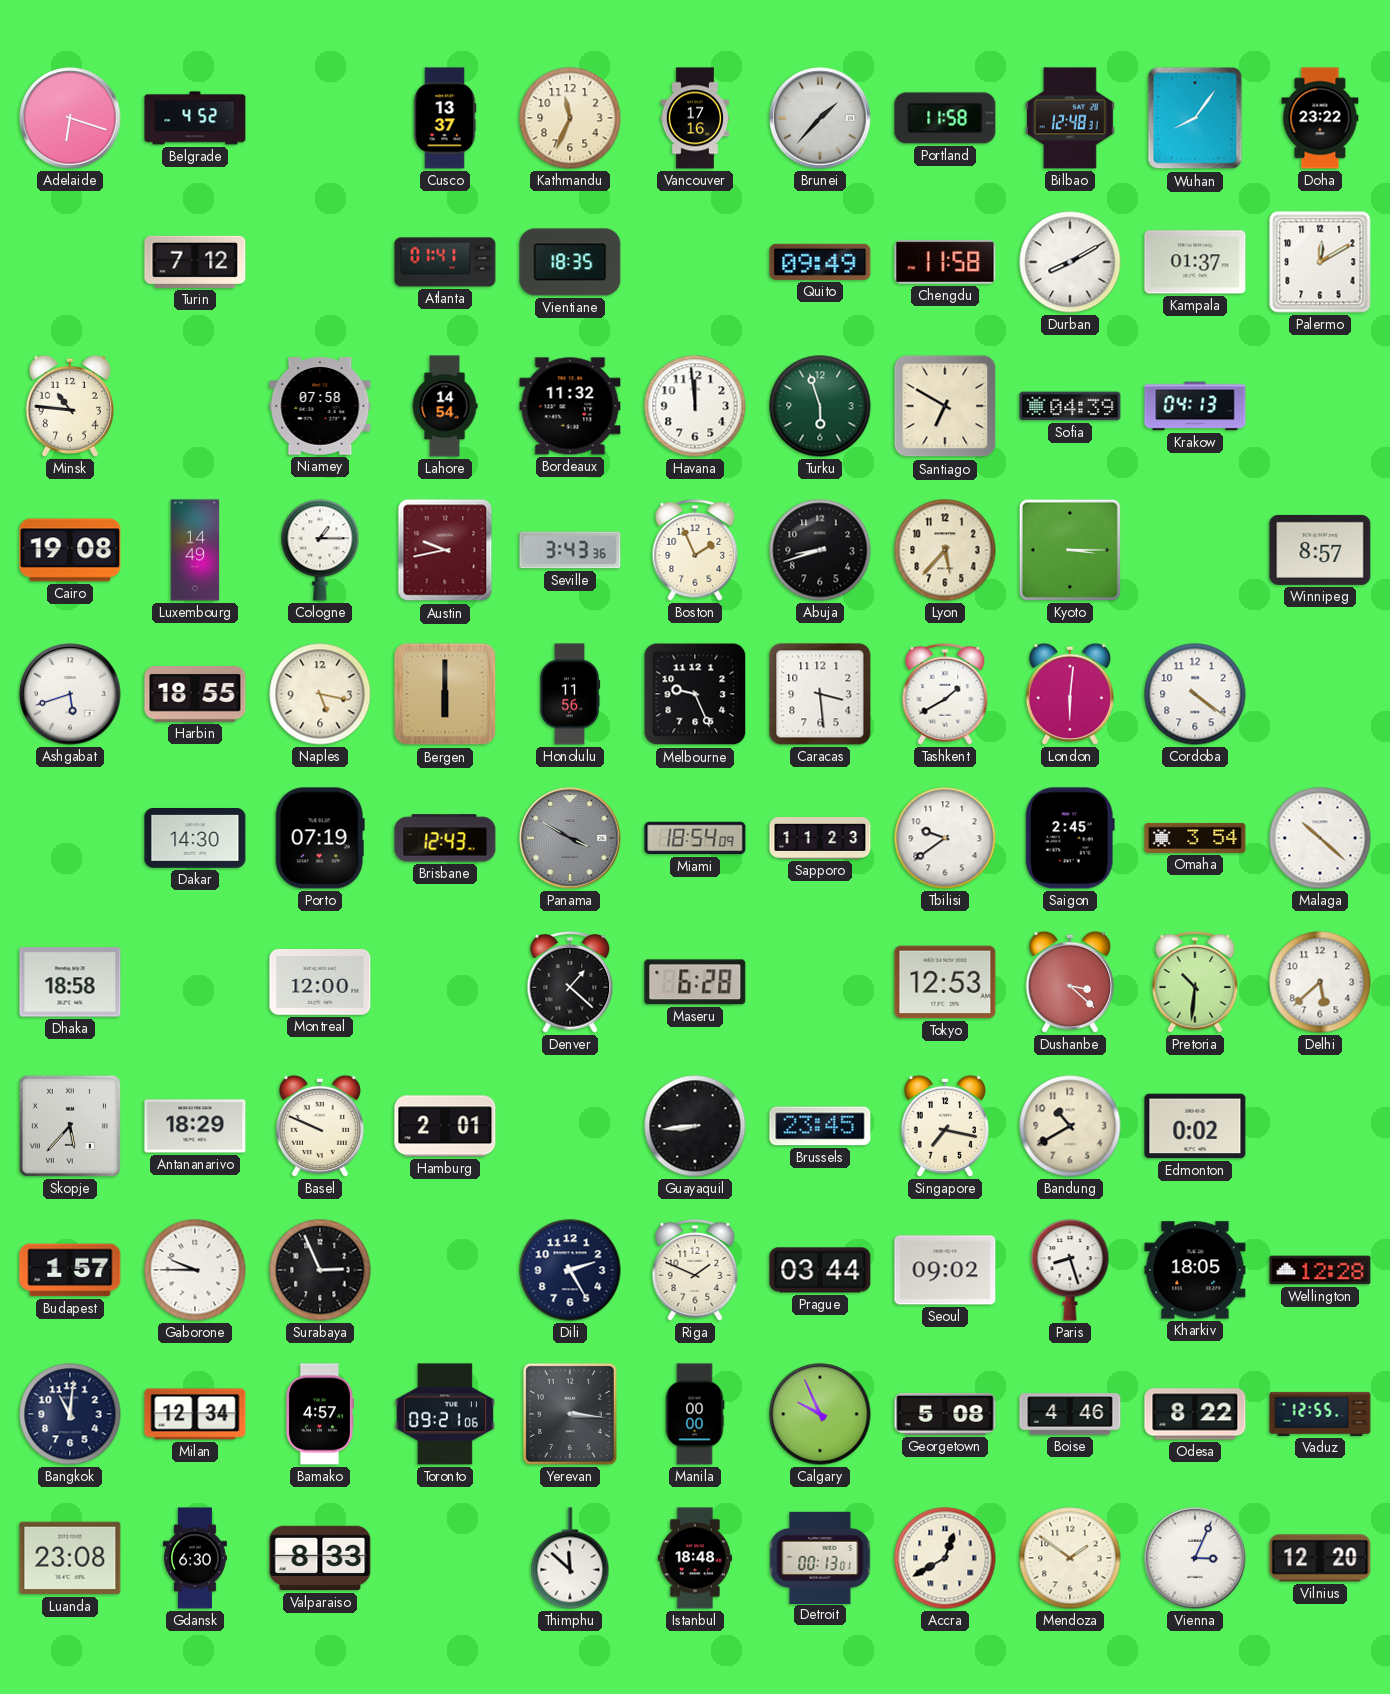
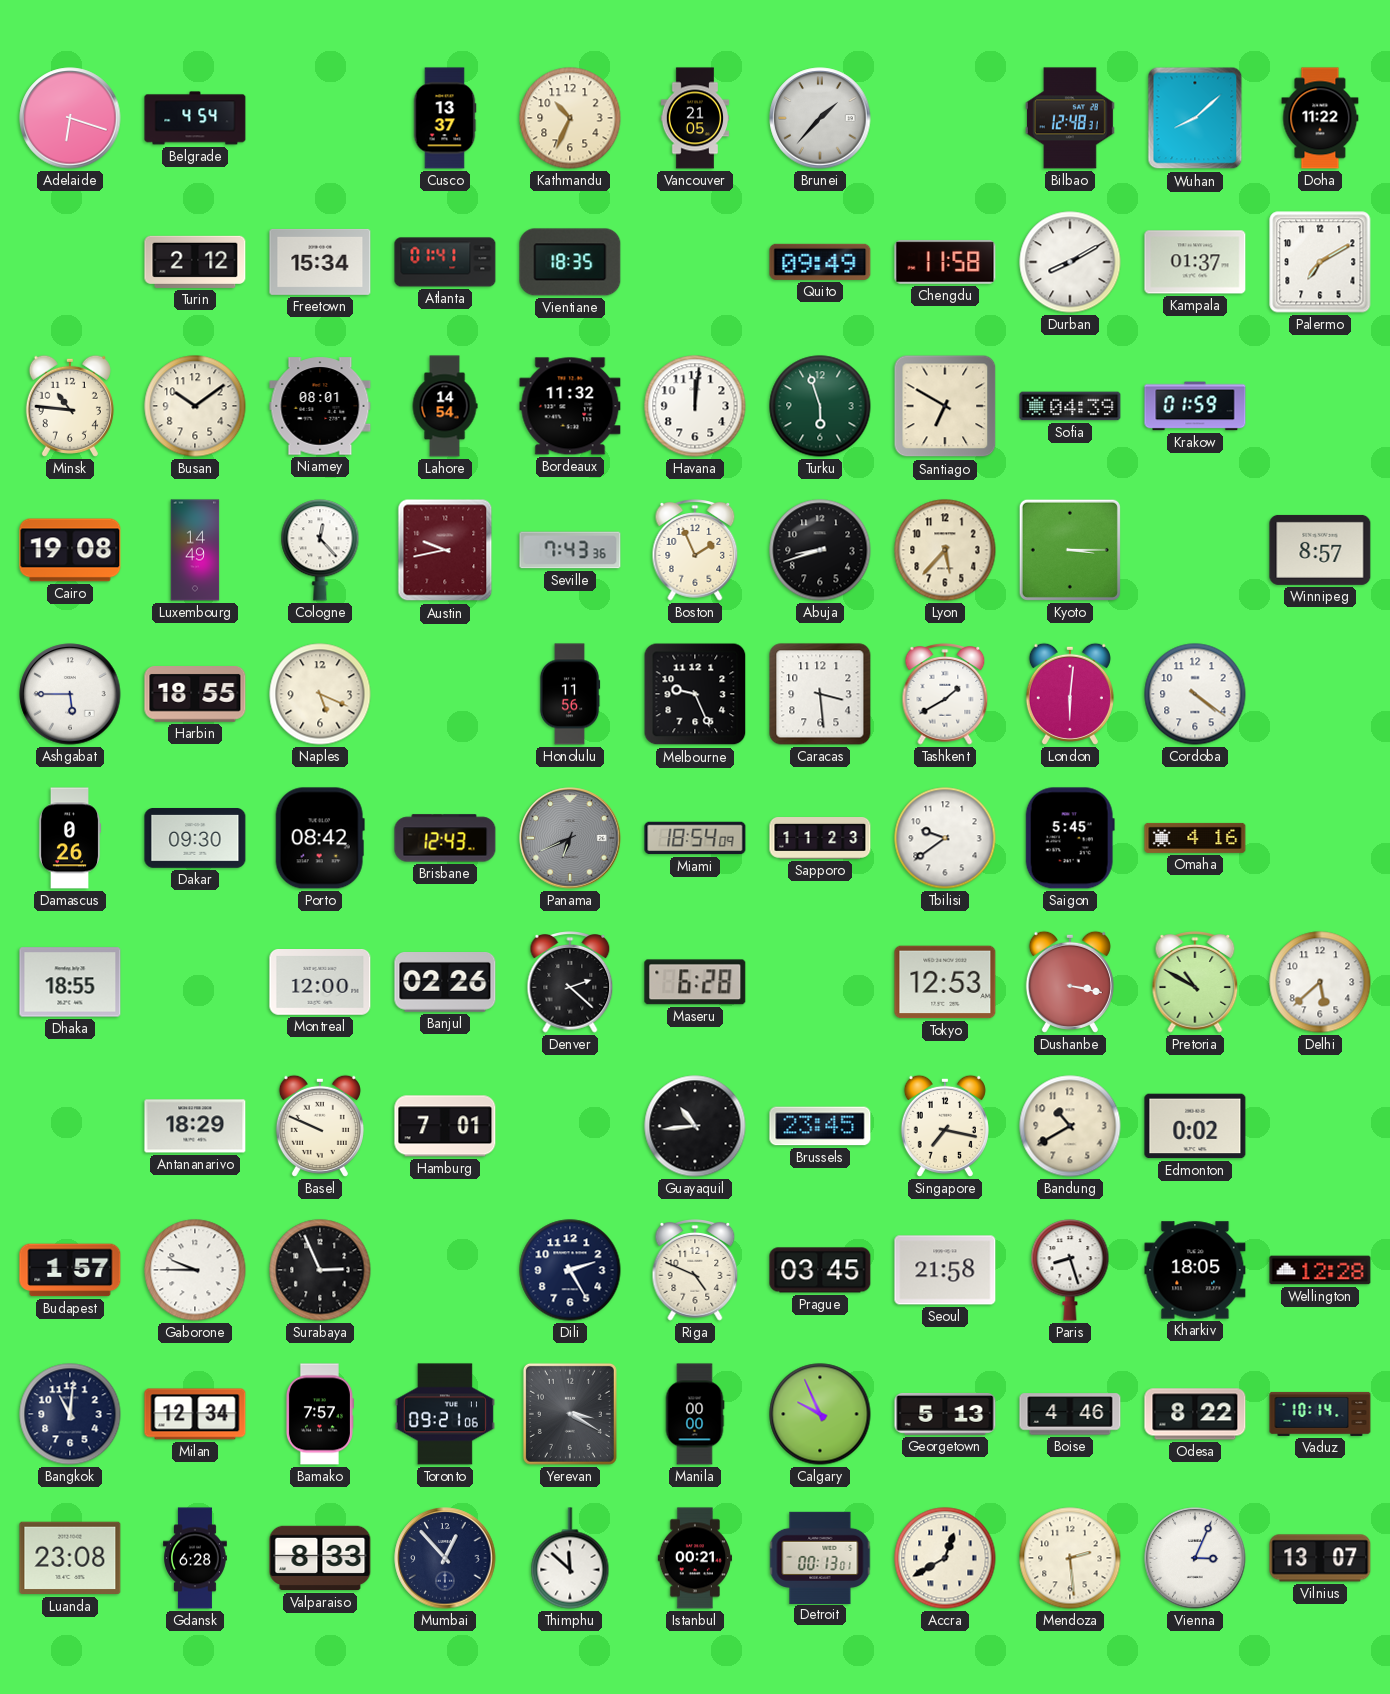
Belgrade: 4:52 -> 4:54
Kathmandu: 11:34 -> 10:34
Vancouver: 17:16 -> 21:05
Portland: 11:58 -> none
Wuhan: 8:06 -> 8:08
Doha: 23:22 -> 11:22
Turin: 7:12 -> 2:12
Freetown: none -> 15:34
Palermo: 12:10 -> 7:10
Busan: none -> 10:09
Niamey: 07:58 -> 08:01
Havana: 11:59 -> 12:01
Krakow: 04:13 -> 01:59
Cologne: 1:15 -> 12:23
Seville: 3:43 -> 7:43
Ashgabat: 5:42 -> 5:45
Naples: 5:17 -> 5:19
Bergen: 6:00 -> none
Damascus: none -> 0:26
Dakar: 14:30 -> 09:30
Porto: 07:19 -> 08:42
Panama: 3:50 -> 6:41
Saigon: 2:45 -> 5:45
Omaha: 3:54 -> 4:16
Malaga: 10:22 -> none
Dhaka: 18:58 -> 18:55
Banjul: none -> 02:26
Denver: 1:22 -> 2:22
Dushanbe: 3:22 -> 3:17
Pretoria: 10:31 -> 10:50
Skopje: 5:37 -> none
Hamburg: 2:01 -> 7:01
Guayaquil: 8:44 -> 10:44
Riga: 1:49 -> 4:49
Prague: 03:44 -> 03:45
Seoul: 09:02 -> 21:58
Bamako: 4:57 -> 7:57
Yerevan: 3:16 -> 3:20
Georgetown: 5:08 -> 5:13
Vaduz: 12:55 -> 10:14
Gdansk: 6:30 -> 6:28
Mumbai: none -> 12:53
Istanbul: 18:48 -> 00:21
Mendoza: 1:51 -> 2:29
Vilnius: 12:20 -> 13:07
